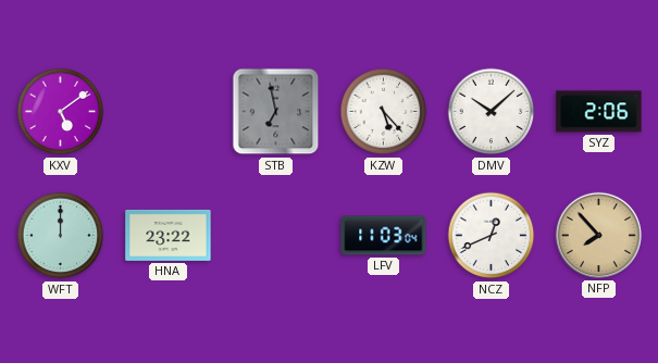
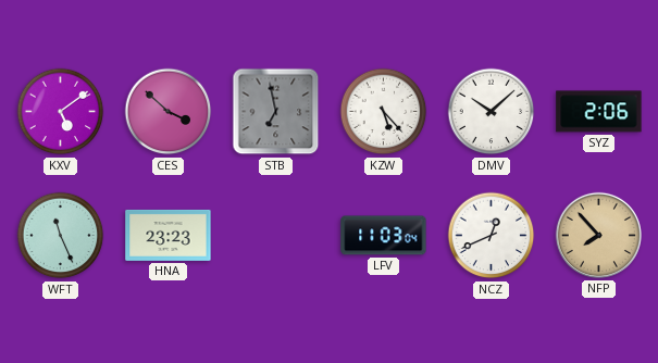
CES: none -> 3:52
WFT: 12:00 -> 11:26
HNA: 23:22 -> 23:23
